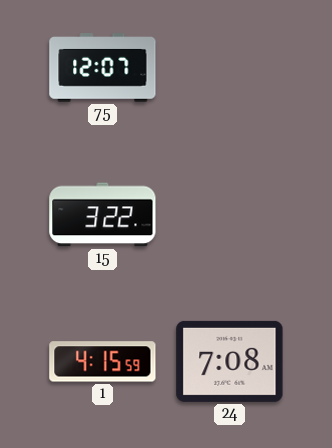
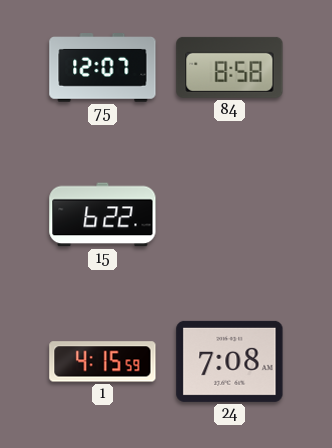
84: none -> 8:58
15: 3:22 -> 6:22
